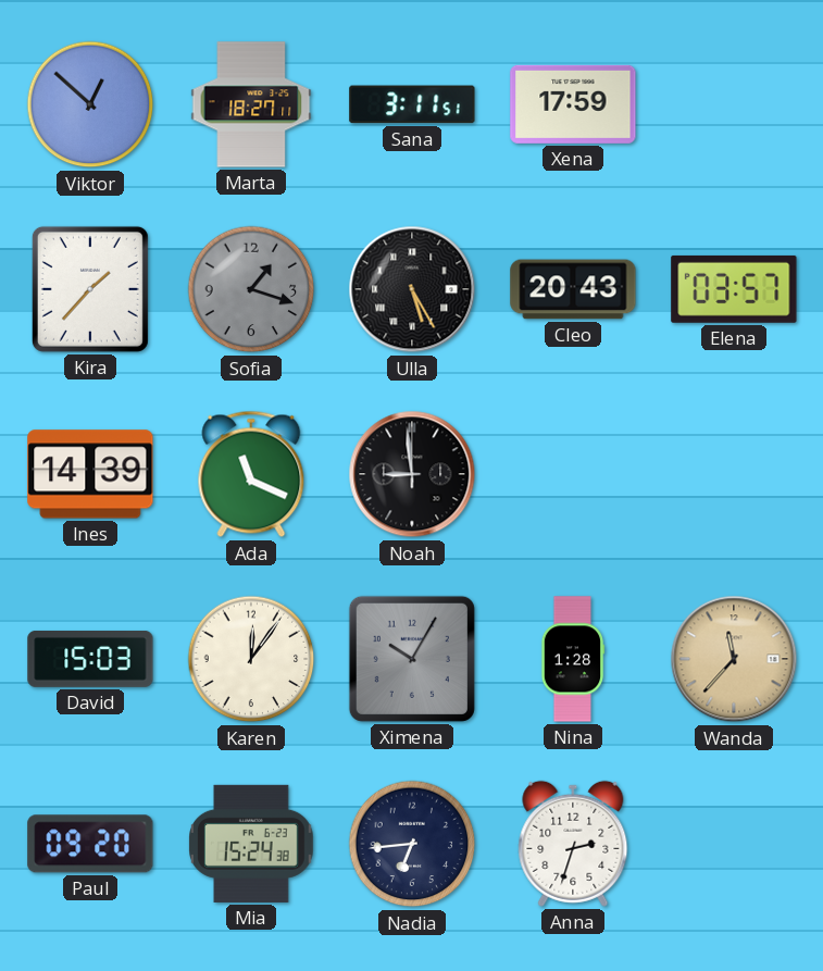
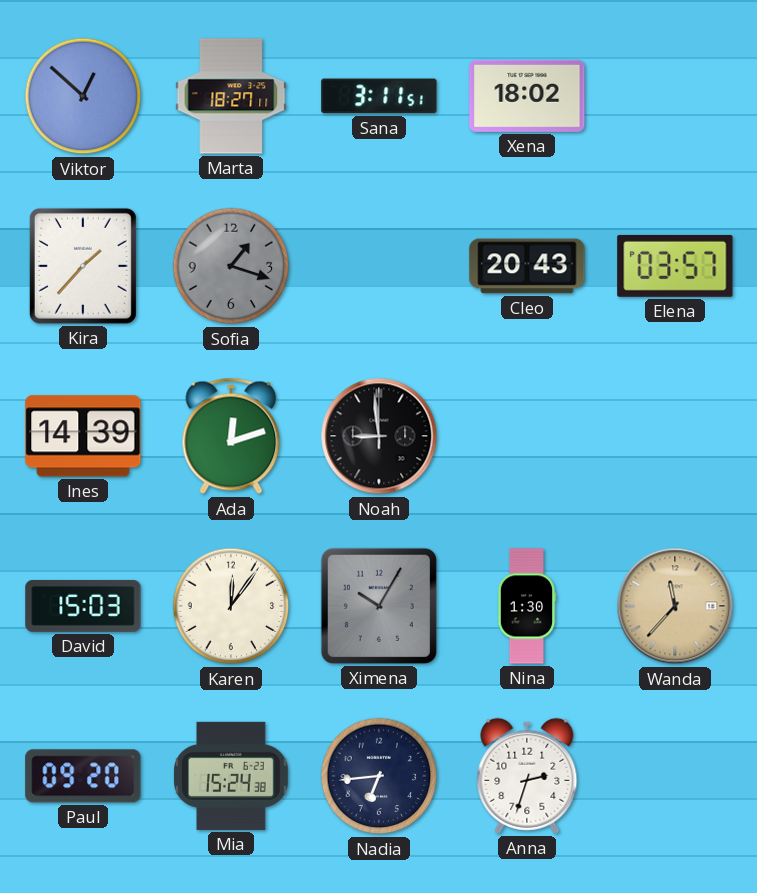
Xena: 17:59 -> 18:02
Ulla: 5:25 -> none
Ada: 11:19 -> 12:12
Nina: 1:28 -> 1:30
